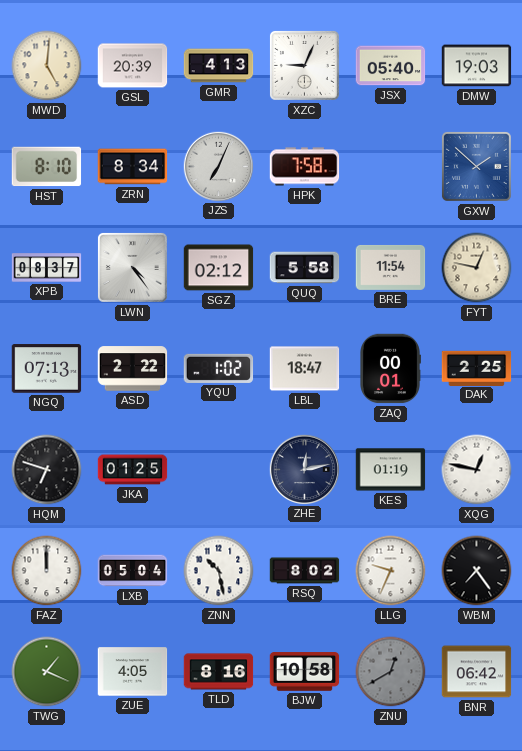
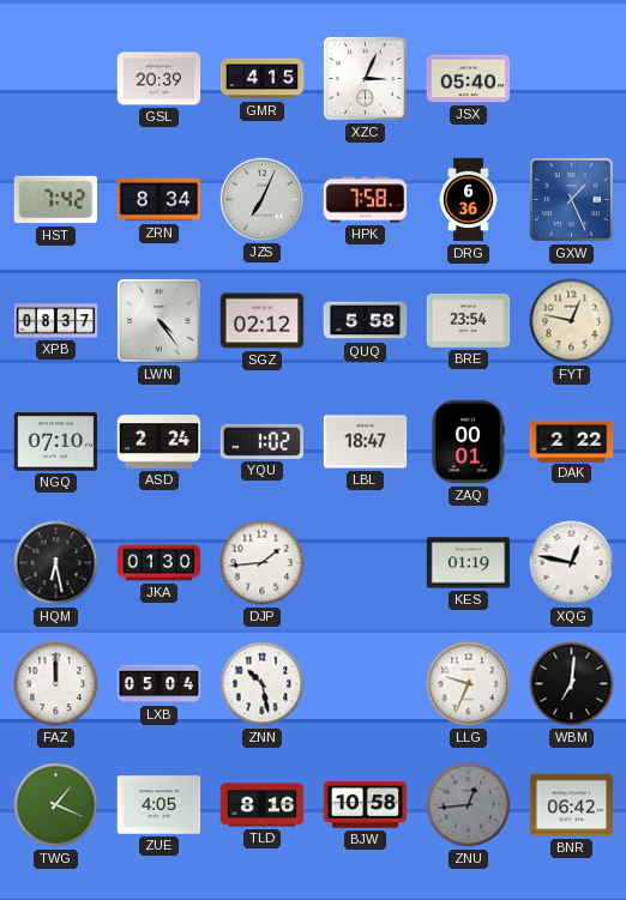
MWD: 5:01 -> none
GMR: 4:13 -> 4:15
XZC: 9:04 -> 3:04
DMW: 19:03 -> none
HST: 8:10 -> 7:42
DRG: none -> 6:36
GXW: 1:52 -> 1:26
BRE: 11:54 -> 23:54
NGQ: 07:13 -> 07:10
ASD: 2:22 -> 2:24
DAK: 2:25 -> 2:22
HQM: 6:48 -> 6:28
JKA: 01:25 -> 01:30
DJP: none -> 1:44
ZHE: 12:13 -> none
RSQ: 8:02 -> none
WBM: 7:24 -> 7:01
ZNU: 12:40 -> 12:44
